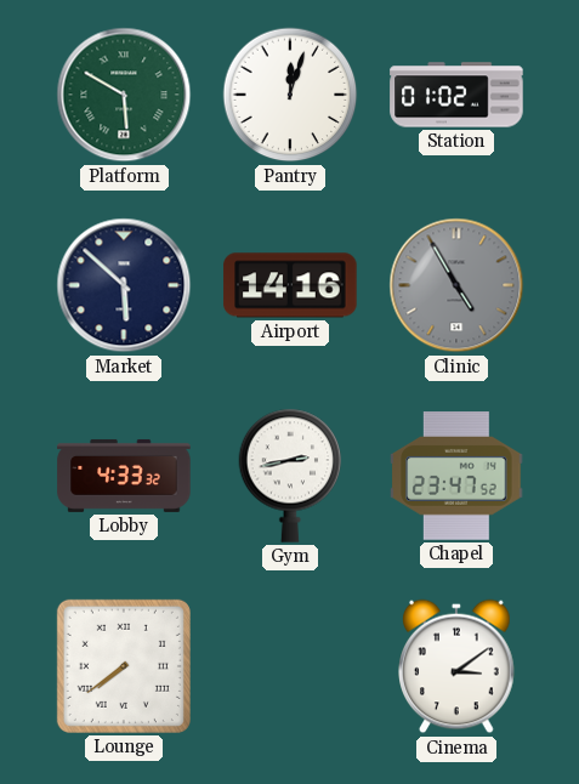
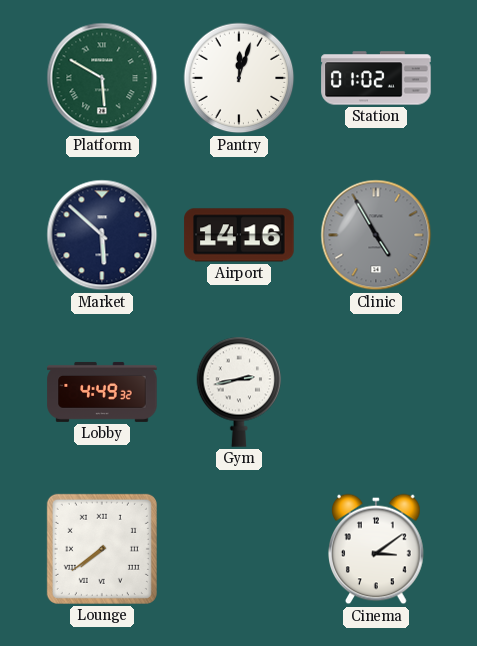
Lobby: 4:33 -> 4:49
Chapel: 23:47 -> none
